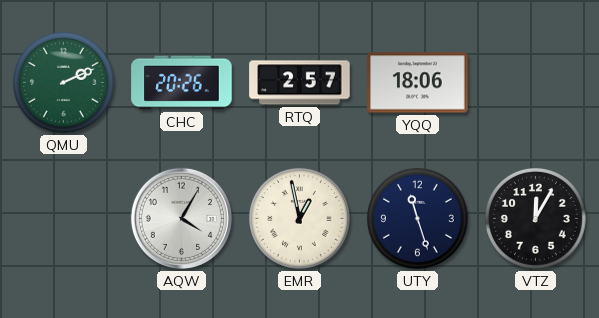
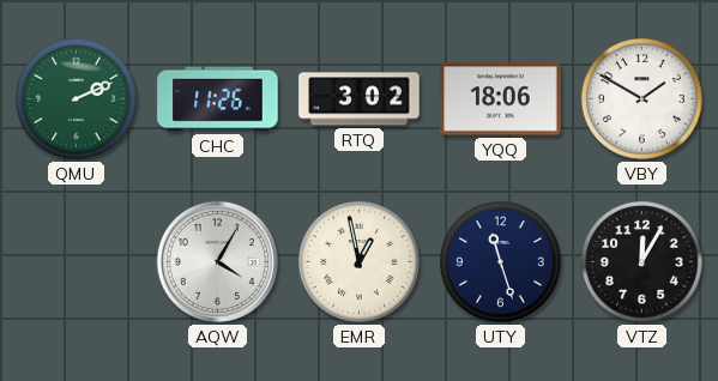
CHC: 20:26 -> 11:26
RTQ: 2:57 -> 3:02
VBY: none -> 1:50
